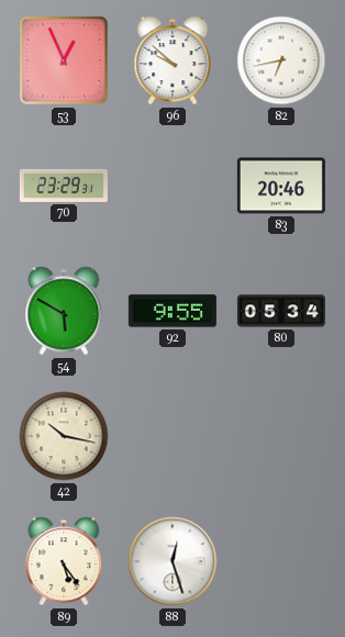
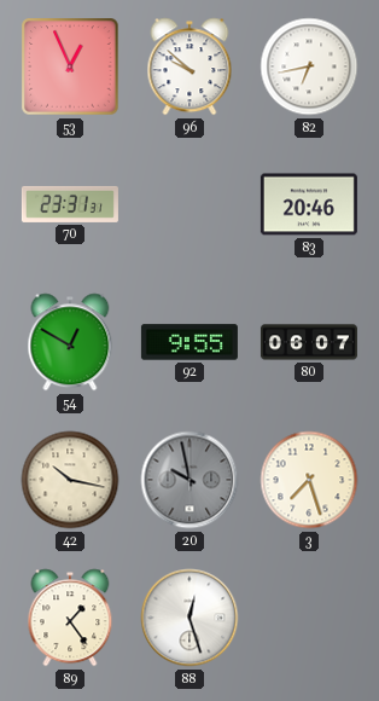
70: 23:29 -> 23:31
54: 5:50 -> 12:50
80: 05:34 -> 06:07
20: none -> 9:58
3: none -> 7:27
89: 5:24 -> 1:24
